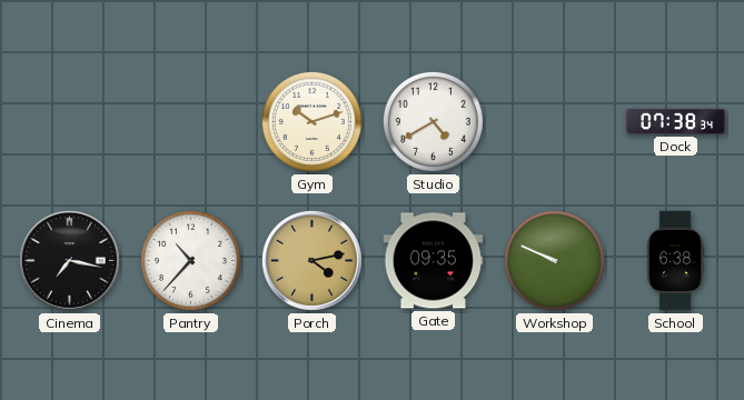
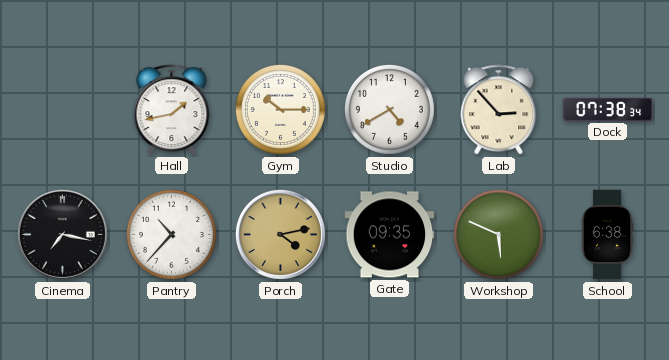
Hall: none -> 1:43
Gym: 10:12 -> 10:15
Lab: none -> 2:53
Workshop: 9:49 -> 5:49
